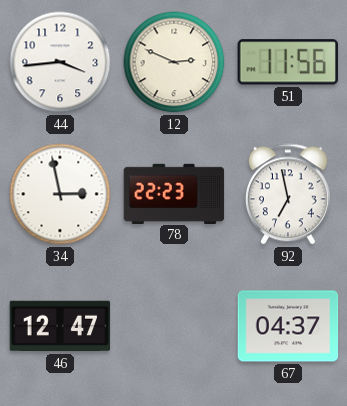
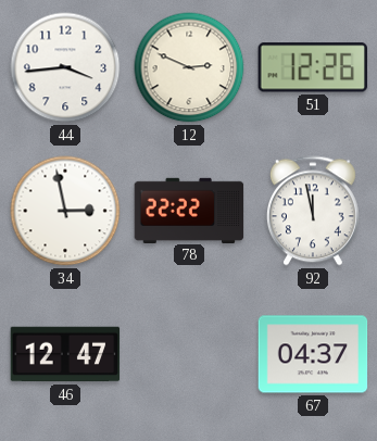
51: 11:56 -> 12:26
78: 22:23 -> 22:22
92: 6:58 -> 11:58
